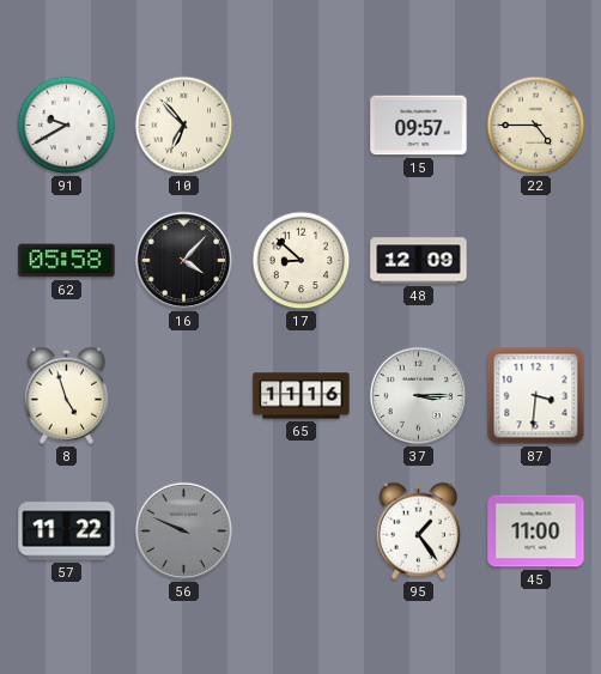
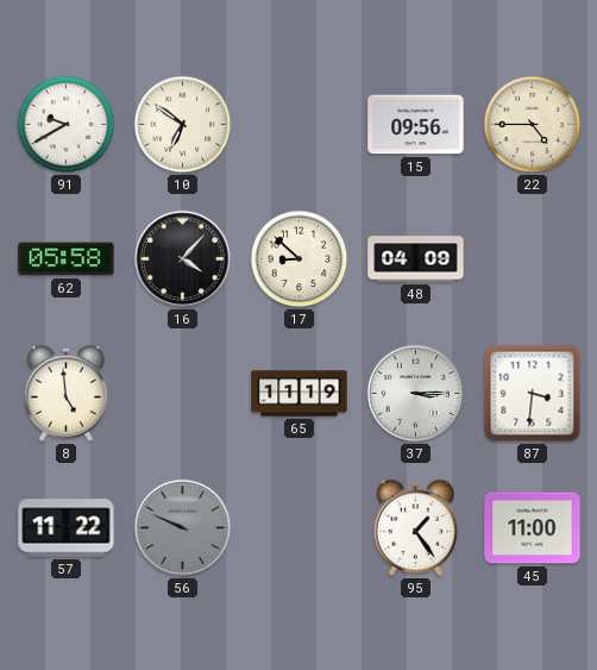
10: 6:53 -> 6:51
15: 09:57 -> 09:56
48: 12:09 -> 04:09
8: 4:57 -> 4:59
65: 11:16 -> 11:19
